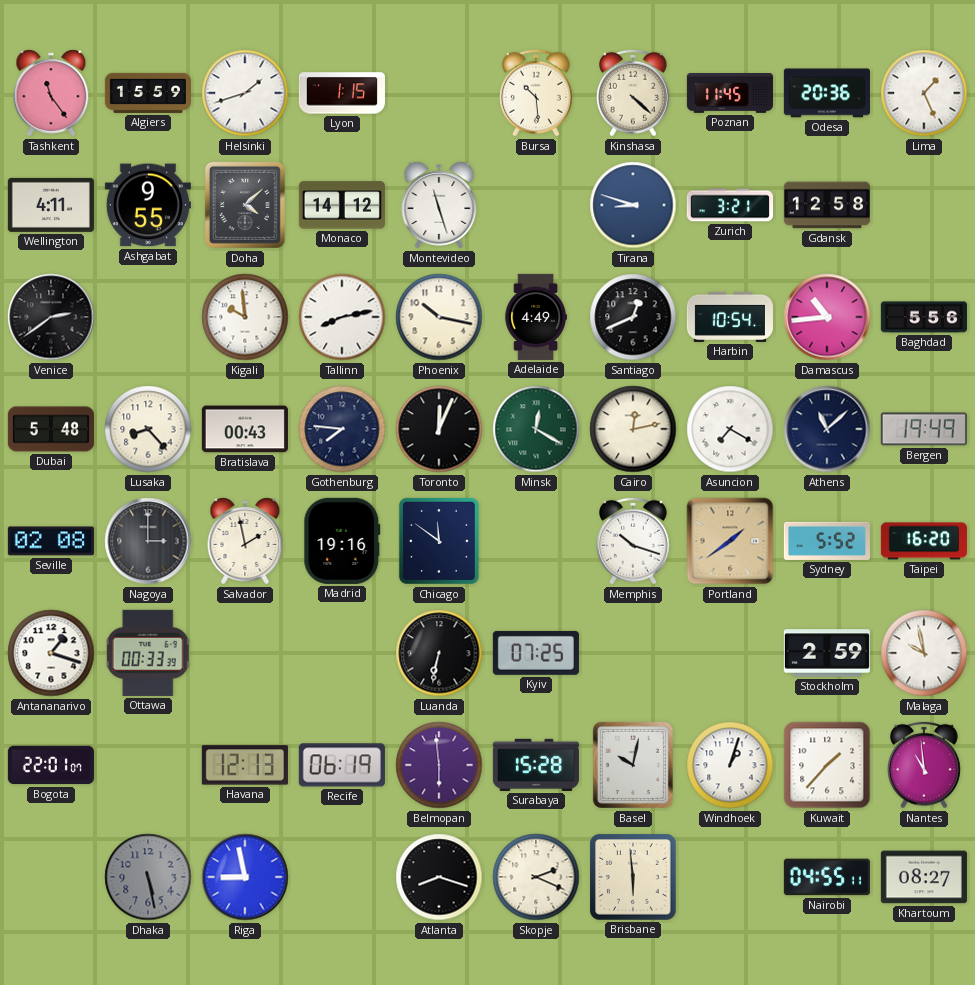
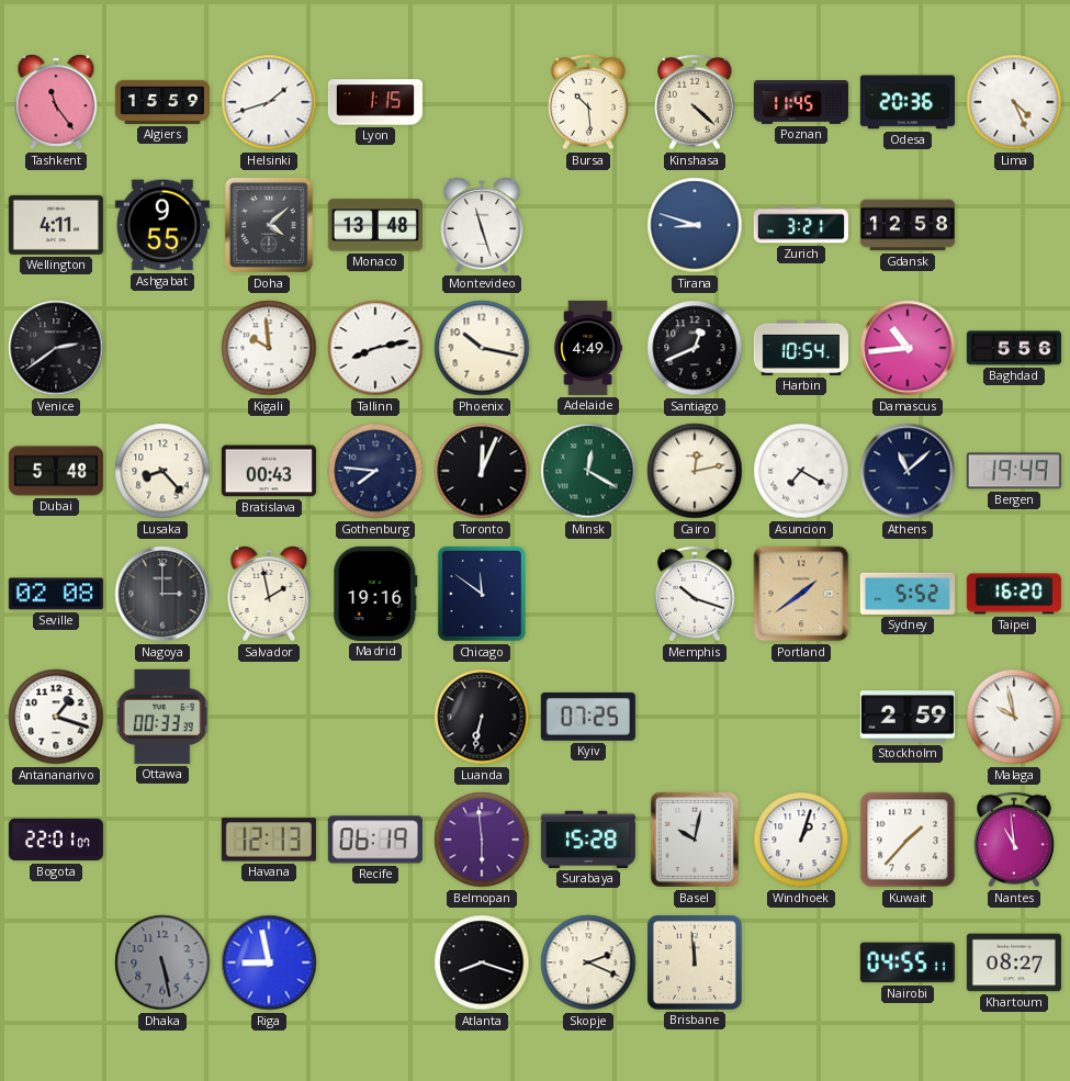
Lima: 1:26 -> 4:26
Monaco: 14:12 -> 13:48
Brisbane: 5:59 -> 11:59
